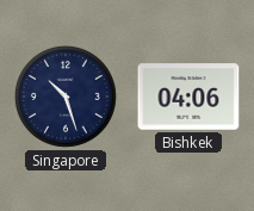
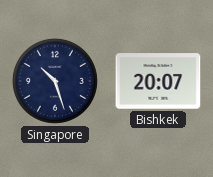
Bishkek: 04:06 -> 20:07
